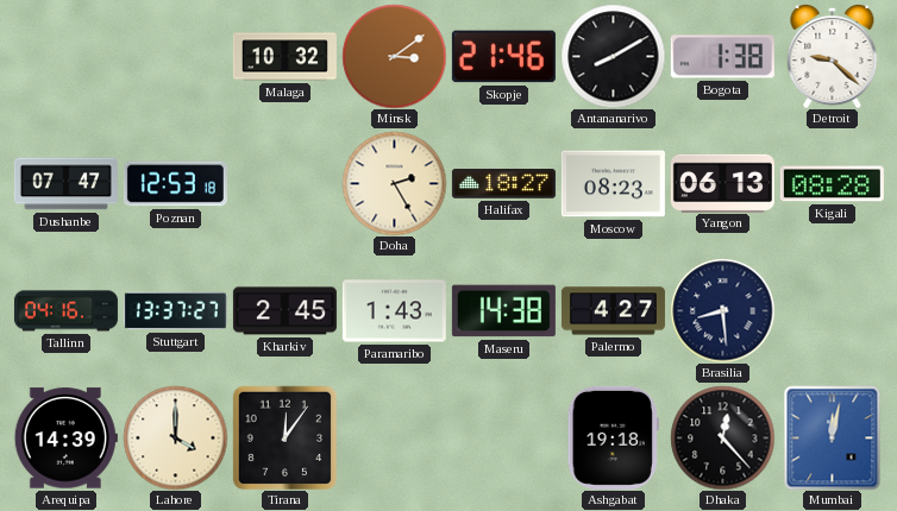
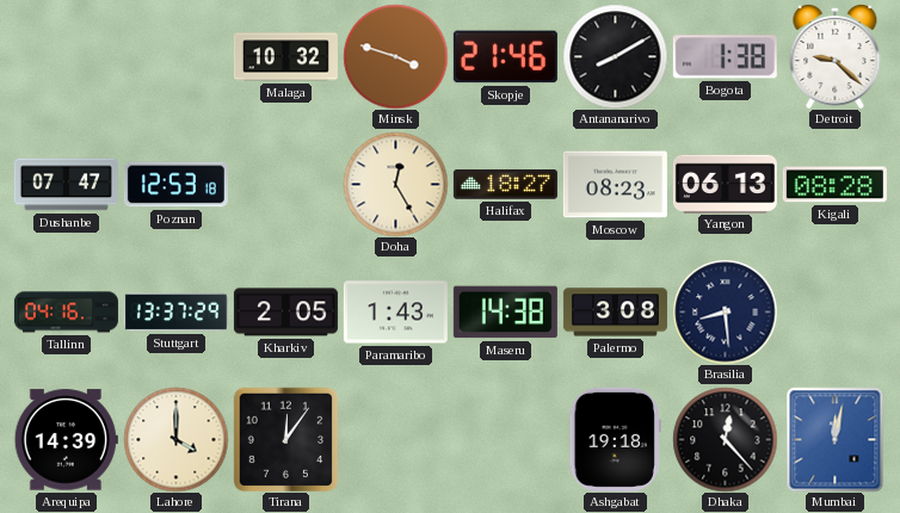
Minsk: 3:09 -> 3:48
Doha: 2:25 -> 12:25
Stuttgart: 13:37:27 -> 13:37:29
Kharkiv: 2:45 -> 2:05
Palermo: 4:27 -> 3:08
